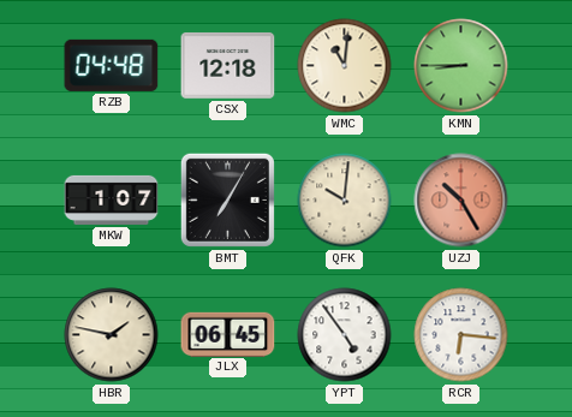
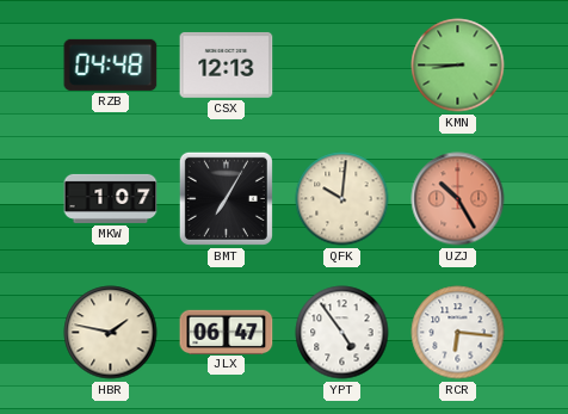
CSX: 12:18 -> 12:13
WMC: 11:01 -> none
JLX: 06:45 -> 06:47
